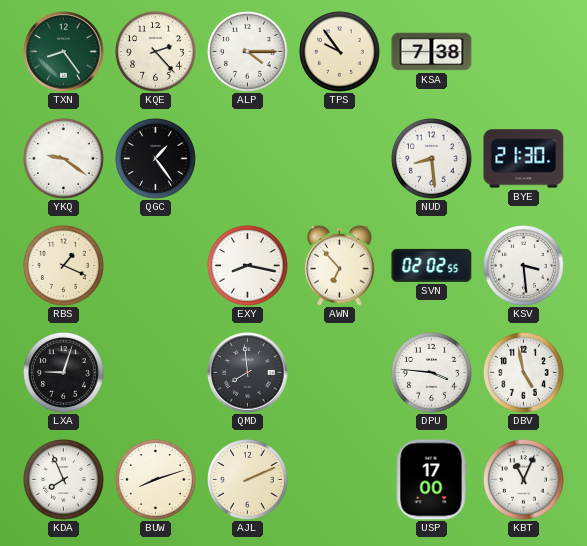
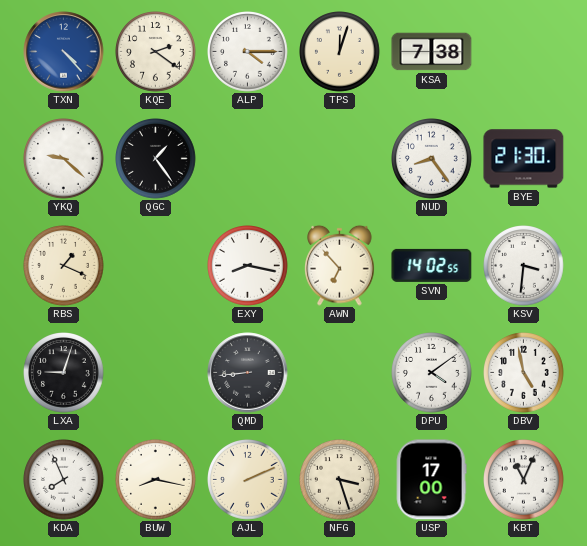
TXN: 8:24 -> 4:23
TXN dial: green -> blue
KQE: 2:23 -> 2:21
TPS: 9:54 -> 12:03
YKQ: 9:21 -> 9:22
NUD: 8:29 -> 8:24
SVN: 02:02 -> 14:02
KSV: 3:29 -> 3:31
QMD: 7:59 -> 8:44
DPU: 3:46 -> 4:09
BUW: 8:12 -> 8:17
NFG: none -> 3:27
